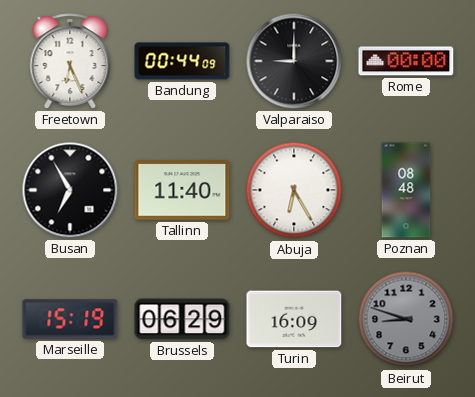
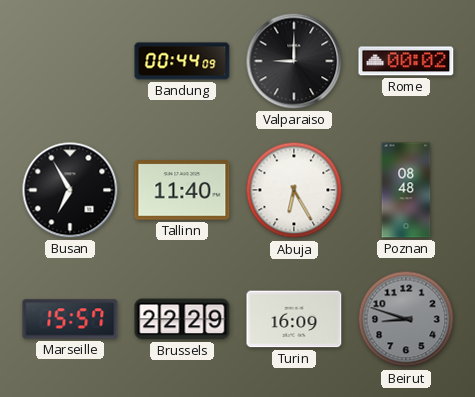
Freetown: 6:26 -> none
Rome: 00:00 -> 00:02
Marseille: 15:19 -> 15:57
Brussels: 06:29 -> 22:29
